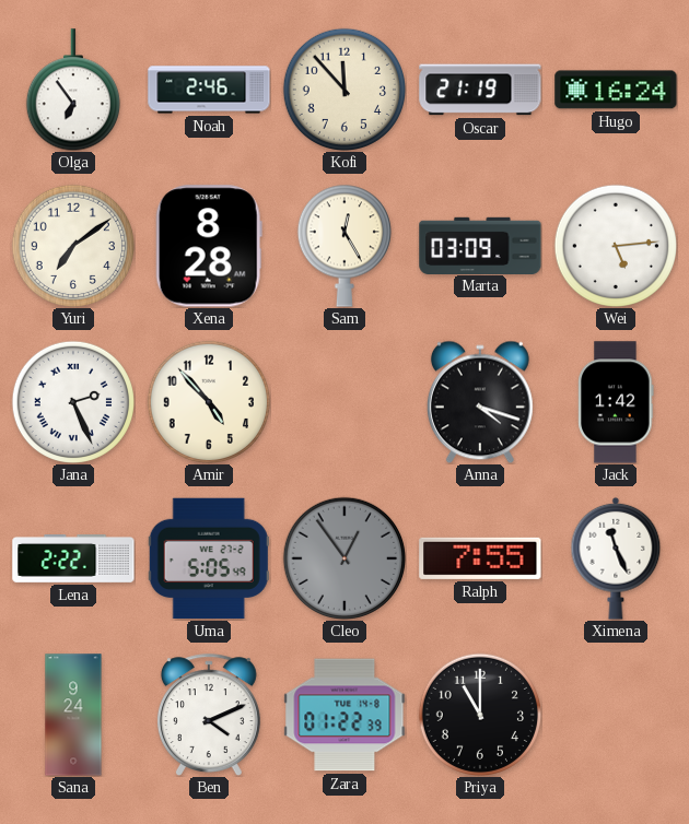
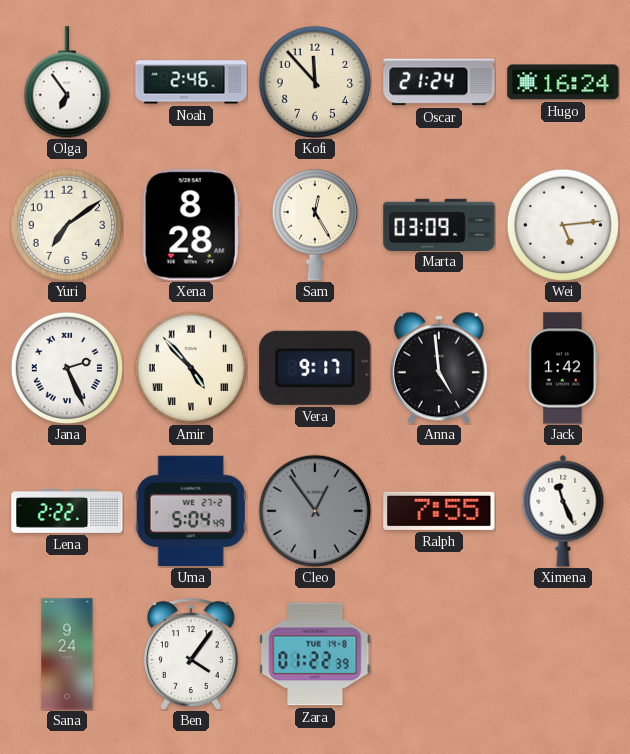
Oscar: 21:19 -> 21:24
Amir numerals: Arabic -> Roman
Vera: none -> 9:17
Anna: 4:18 -> 4:59
Uma: 5:05 -> 5:04
Ben: 4:11 -> 4:06
Priya: 11:00 -> none
